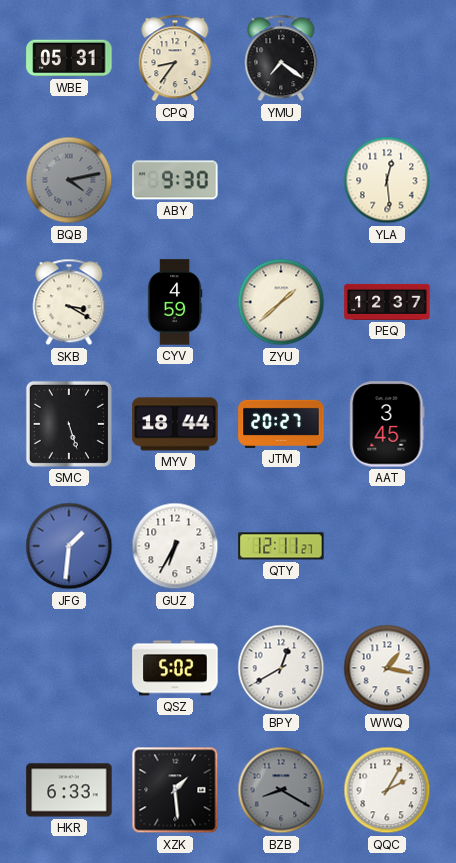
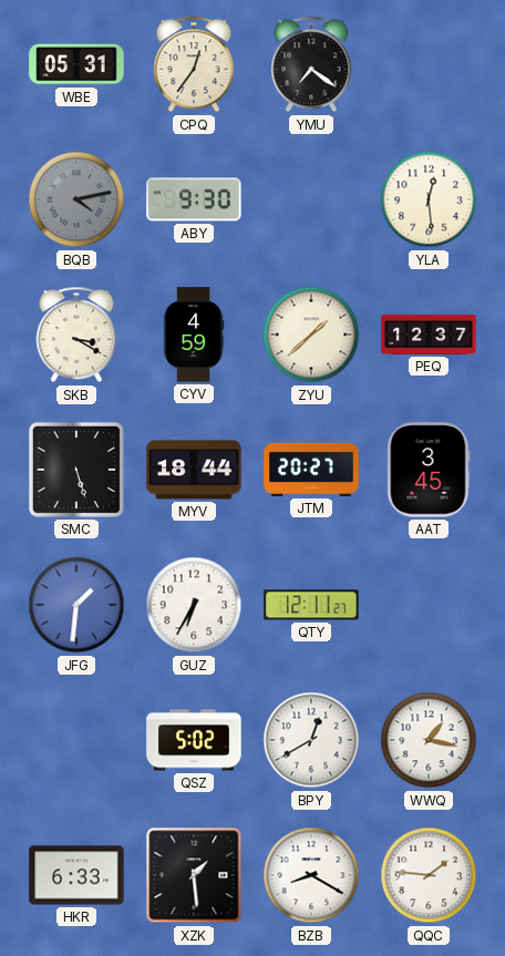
CPQ: 8:36 -> 12:36
BZB dial: grey -> white
QQC: 2:05 -> 1:46
